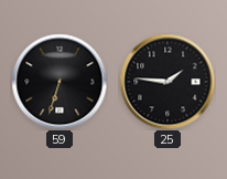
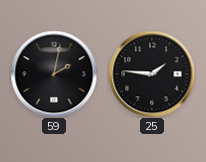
59: 6:33 -> 2:02
